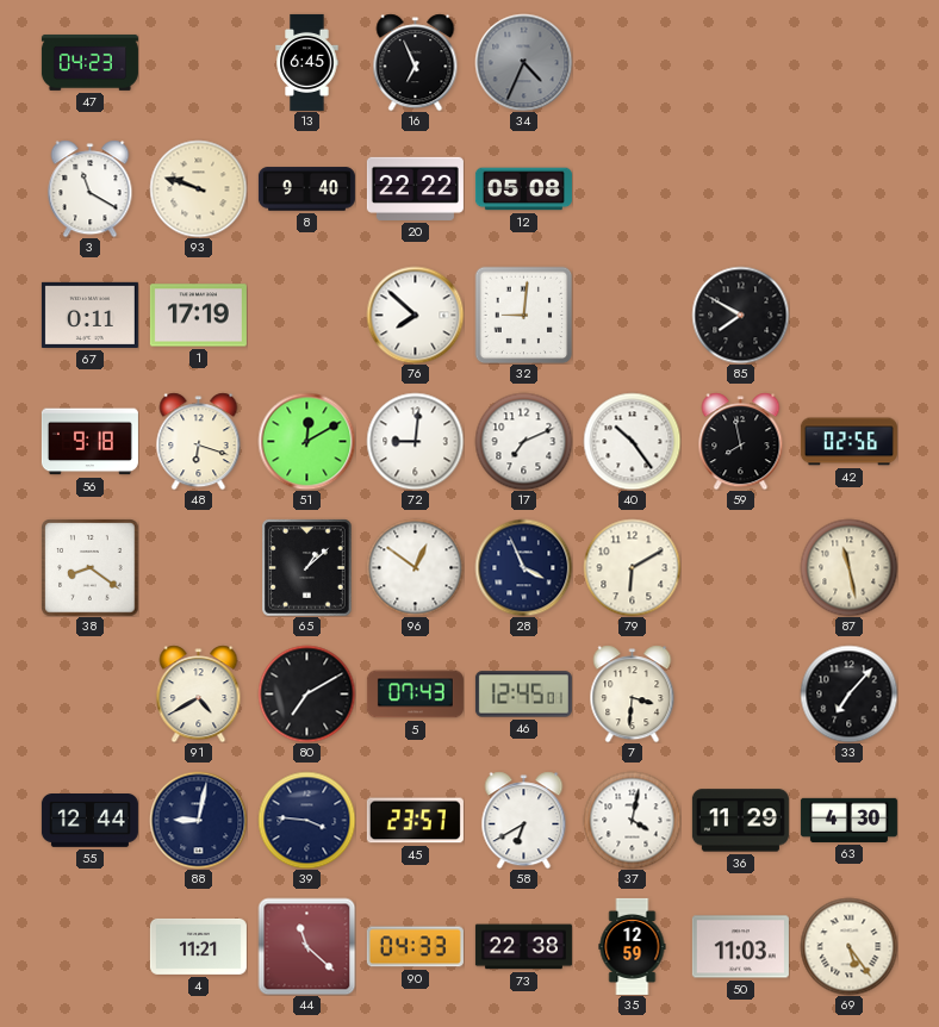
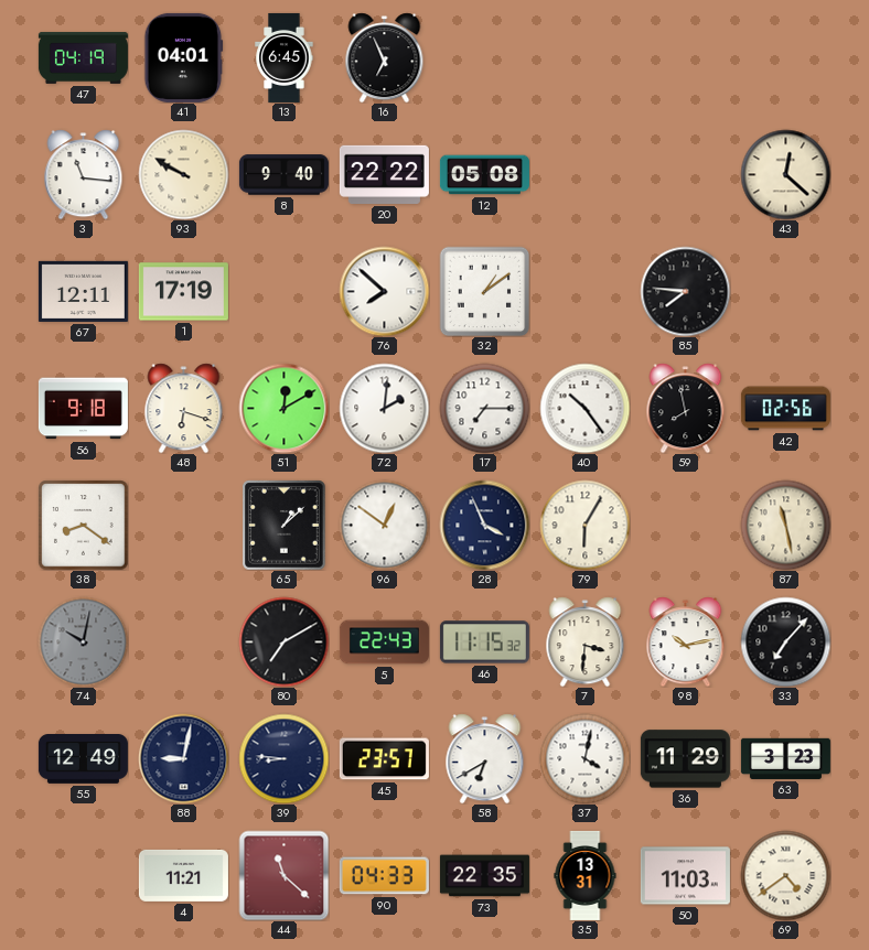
47: 04:23 -> 04:19
41: none -> 04:01
34: 4:34 -> none
3: 11:20 -> 11:16
93: 9:48 -> 9:50
43: none -> 12:22
67: 0:11 -> 12:11
32: 9:01 -> 1:09
85: 7:50 -> 7:46
72: 9:01 -> 2:01
17: 7:11 -> 7:15
79: 6:10 -> 6:05
74: none -> 10:02
91: 4:40 -> none
5: 07:43 -> 22:43
46: 12:45 -> 11:15
98: none -> 10:13
55: 12:44 -> 12:49
39: 3:46 -> 8:46
63: 4:30 -> 3:23
73: 22:38 -> 22:35
35: 12:59 -> 13:31
69: 5:24 -> 4:39
